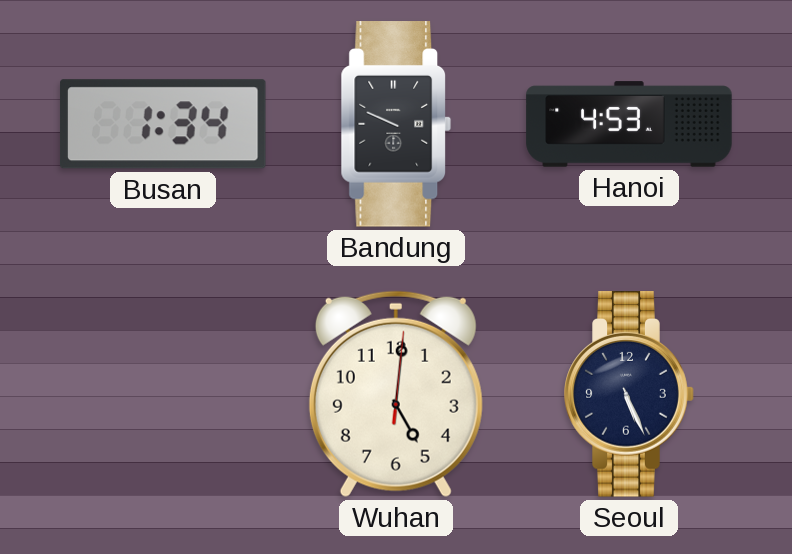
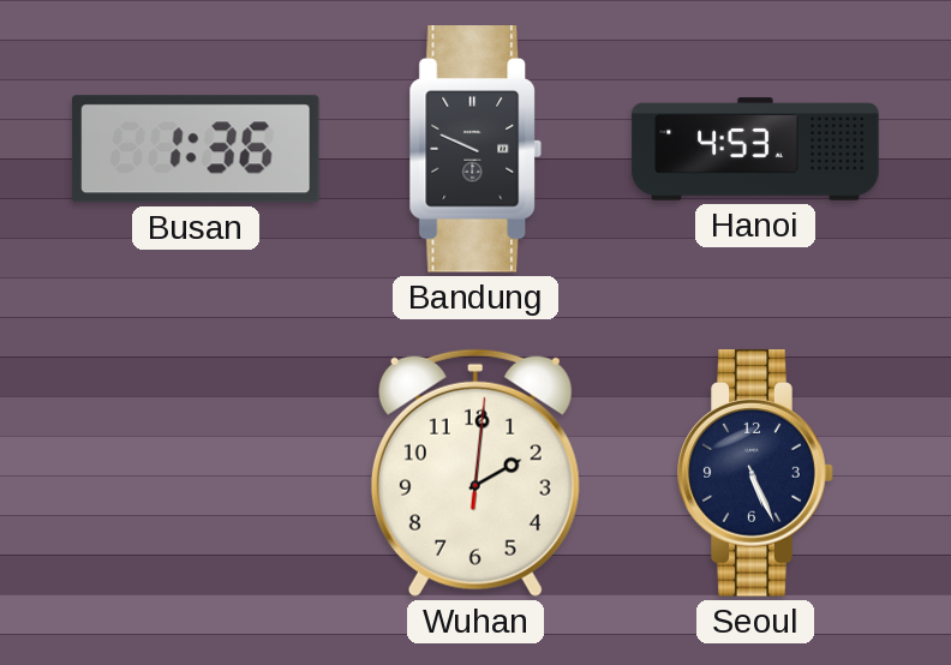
Busan: 1:34 -> 1:36
Wuhan: 5:01 -> 2:01
